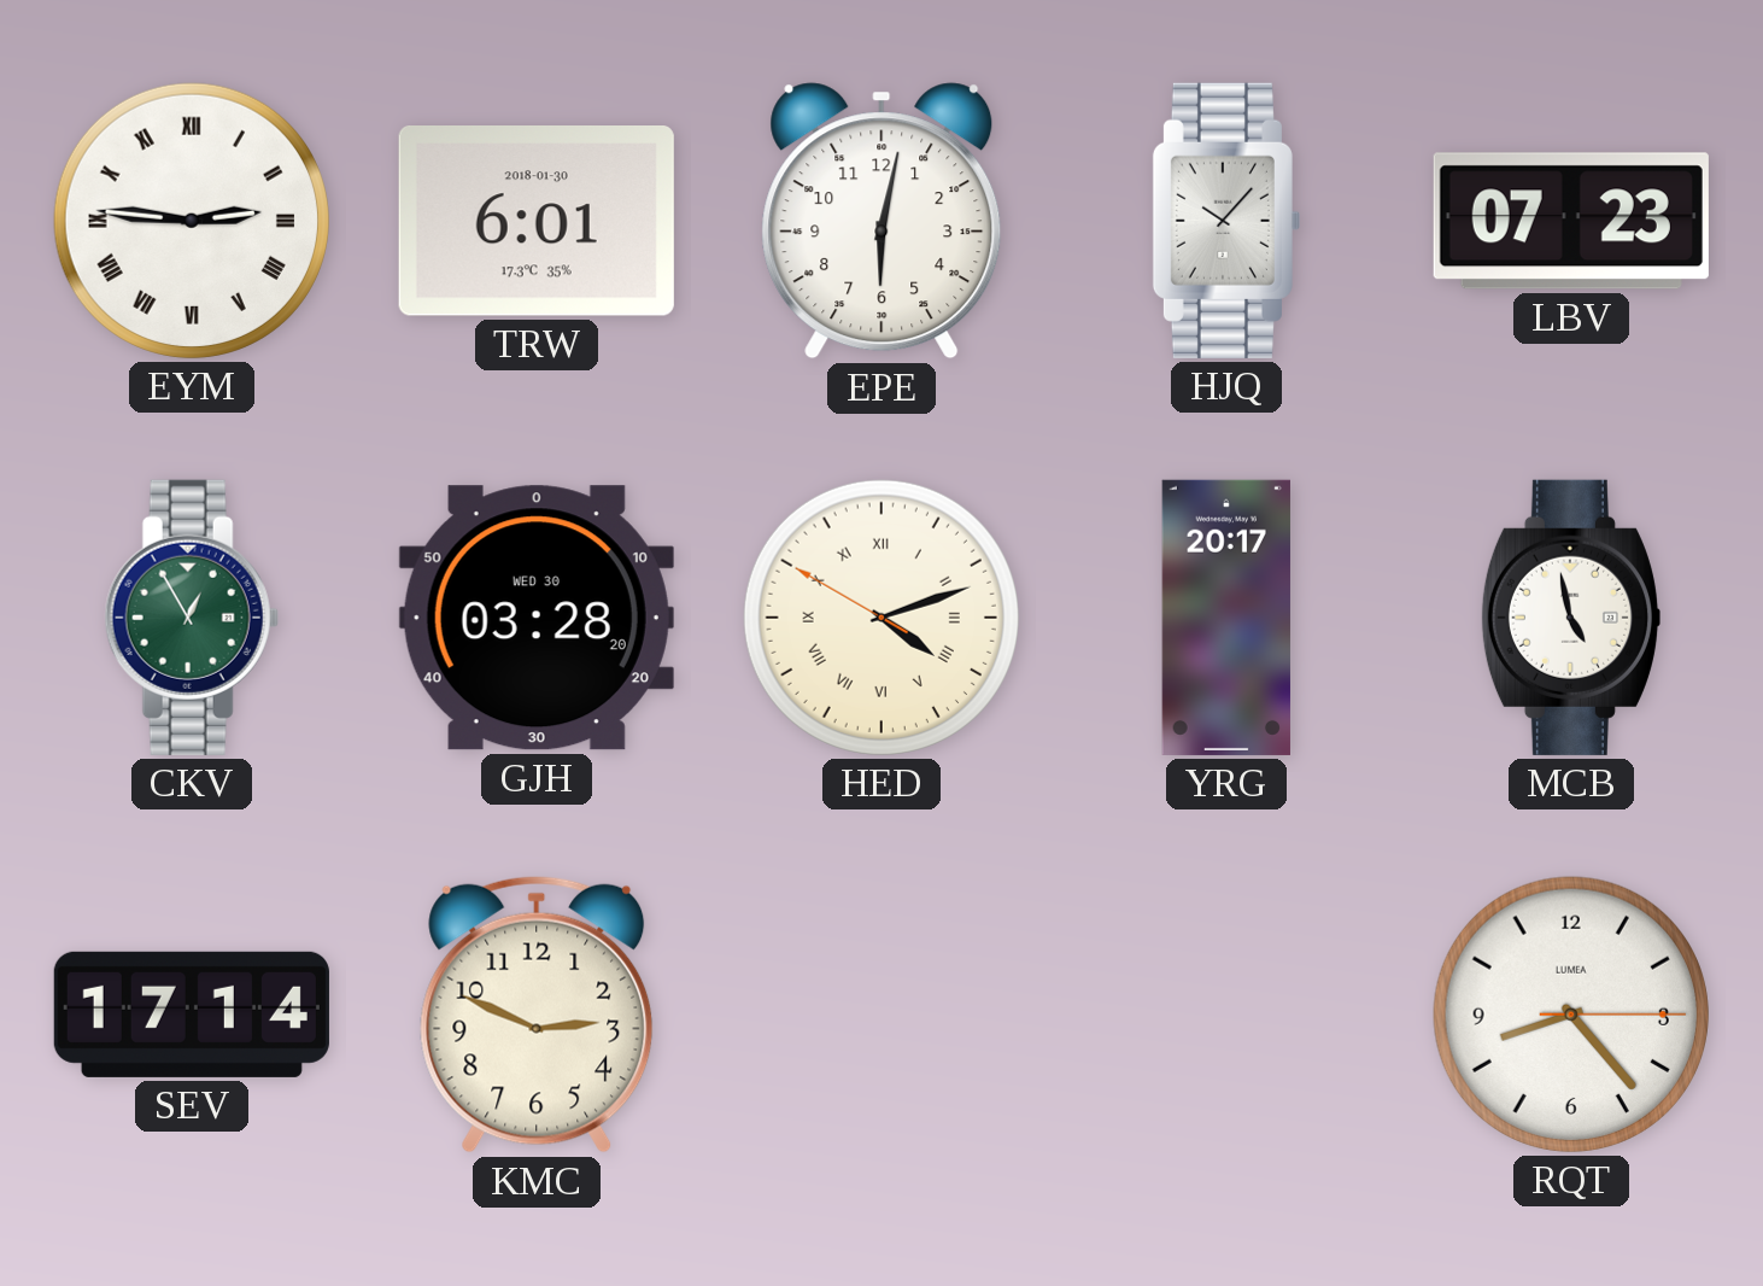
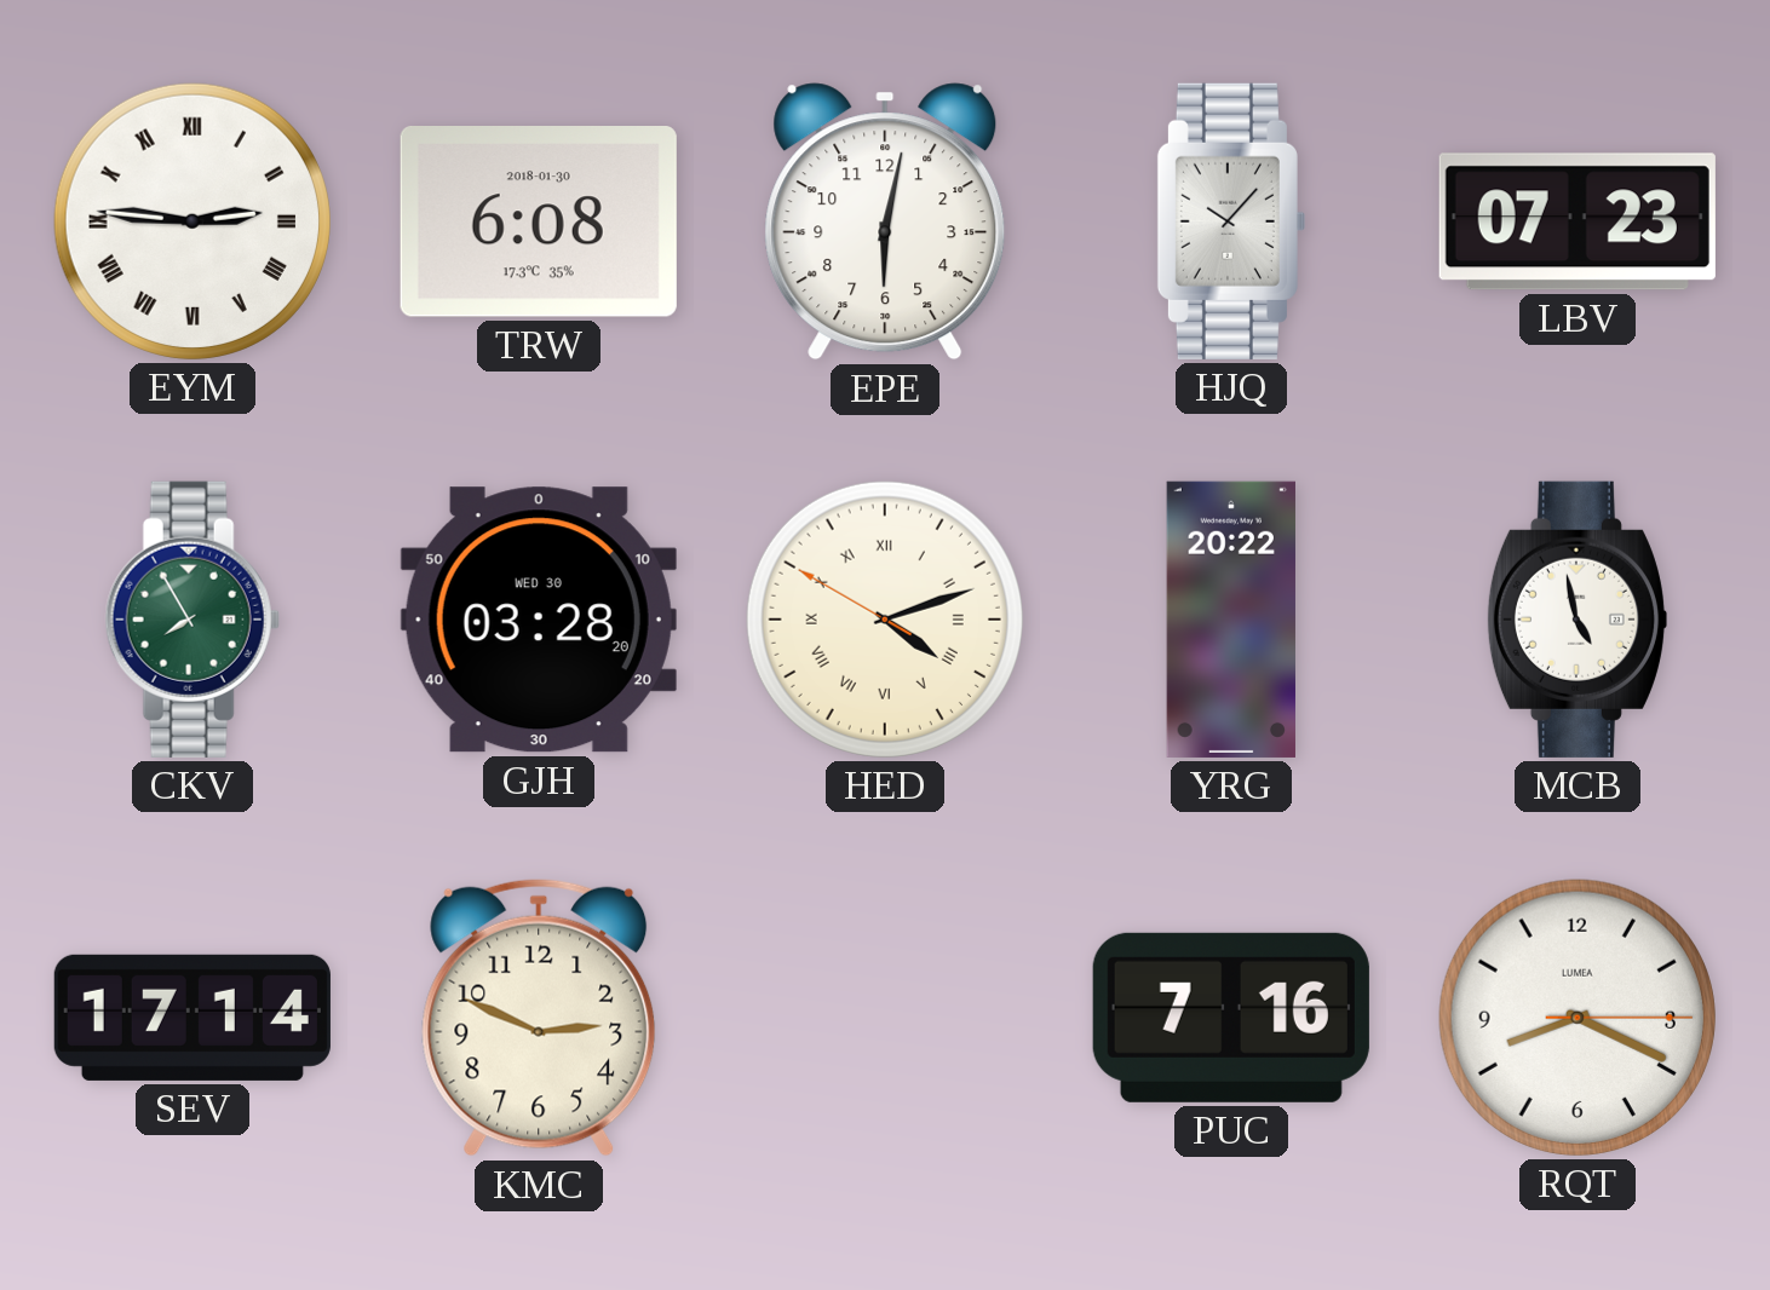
TRW: 6:01 -> 6:08
CKV: 12:55 -> 7:55
YRG: 20:17 -> 20:22
PUC: none -> 7:16
RQT: 8:23 -> 8:19
